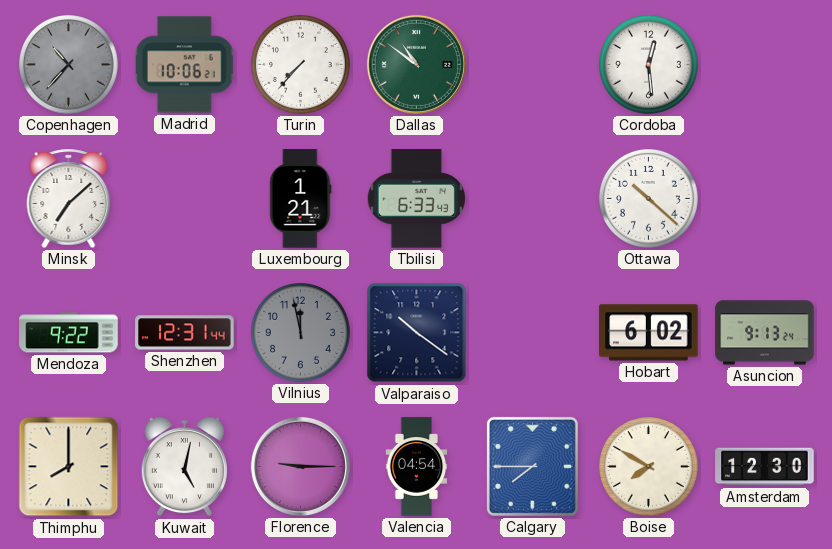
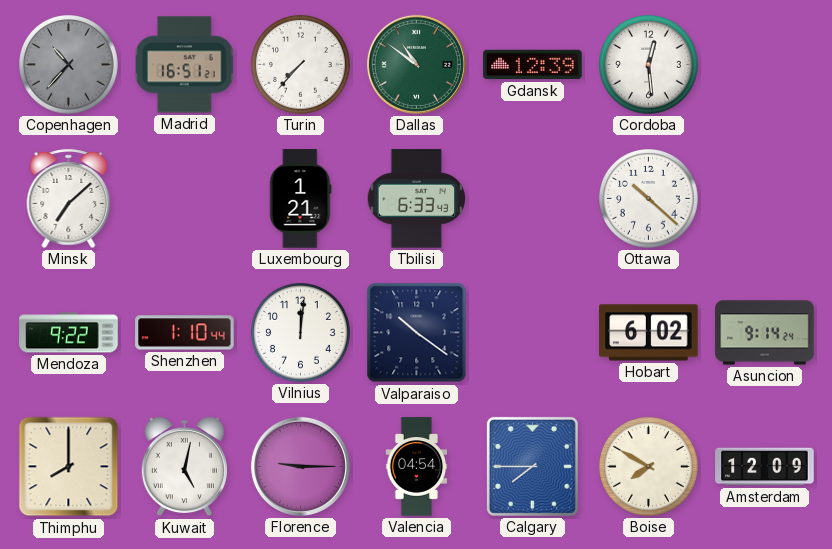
Madrid: 10:06 -> 16:51
Gdansk: none -> 12:39
Shenzhen: 12:31 -> 1:10
Vilnius: 11:58 -> 12:01
Vilnius dial: grey -> white
Asuncion: 9:13 -> 9:14
Amsterdam: 12:30 -> 12:09
